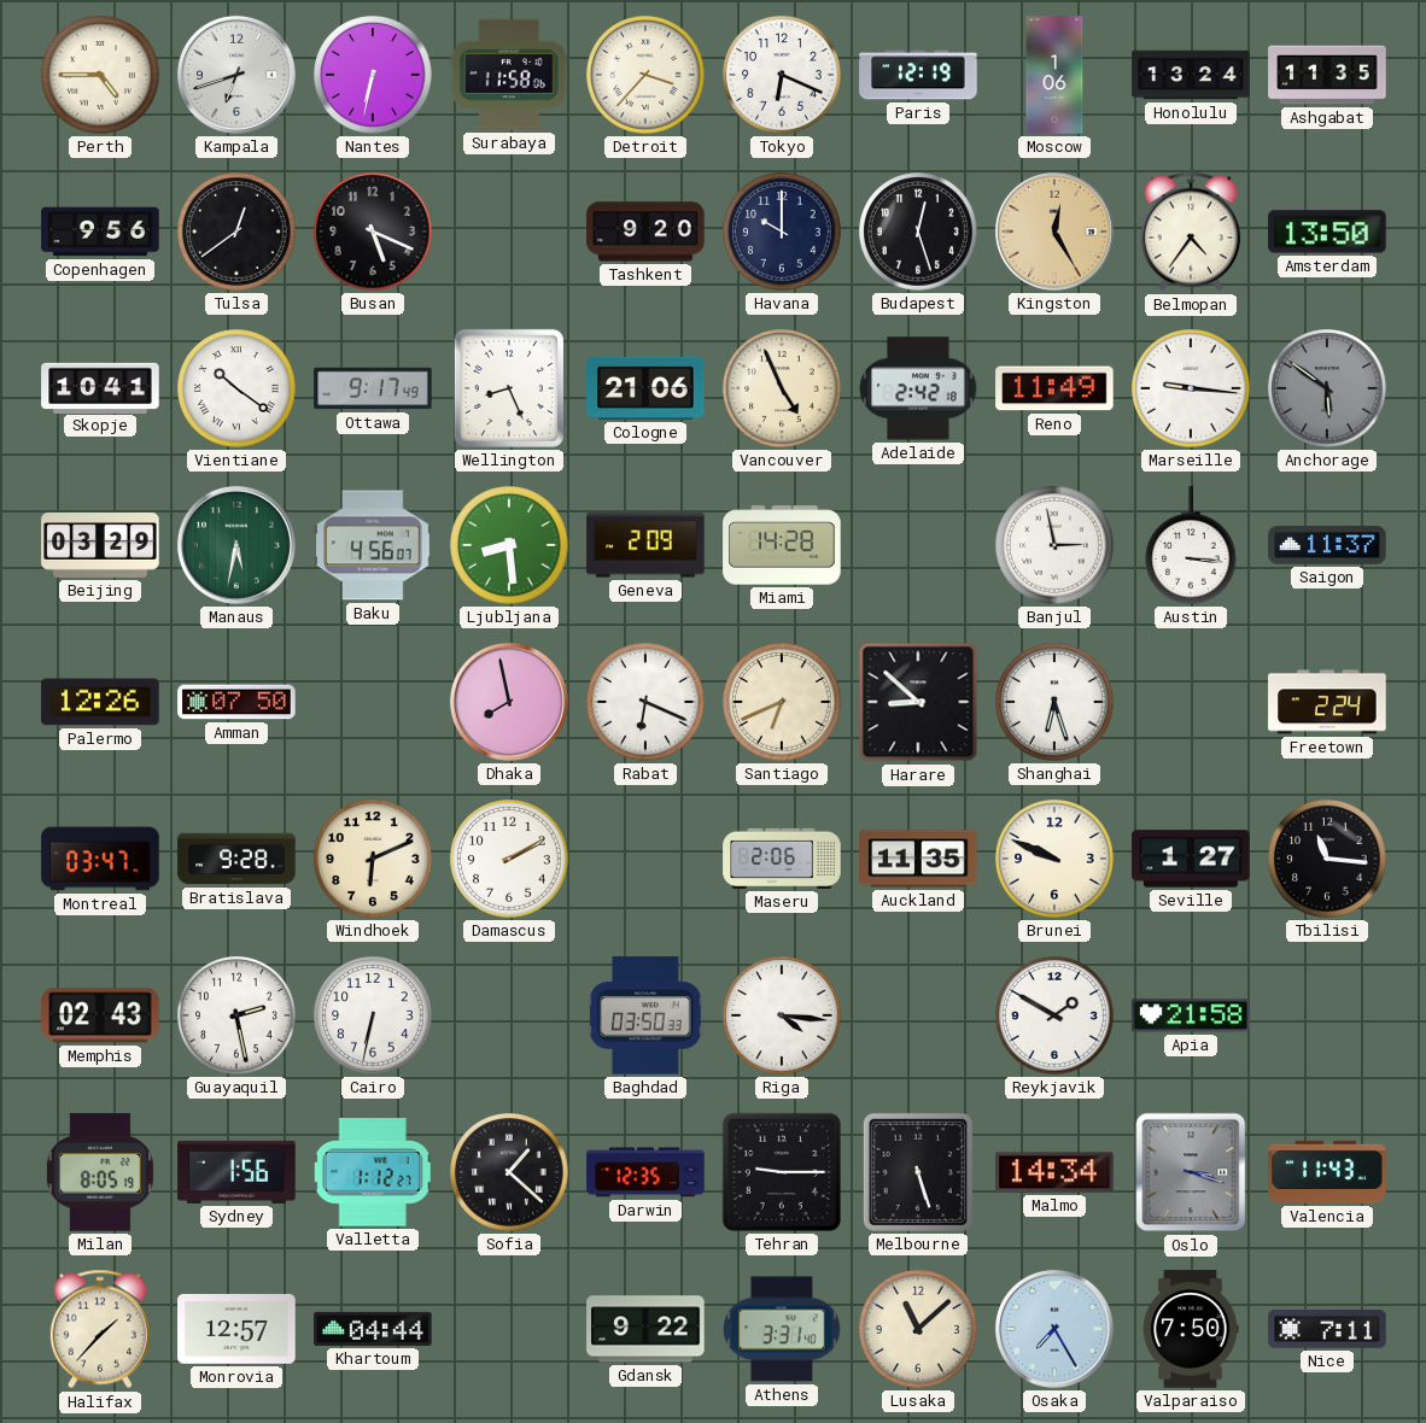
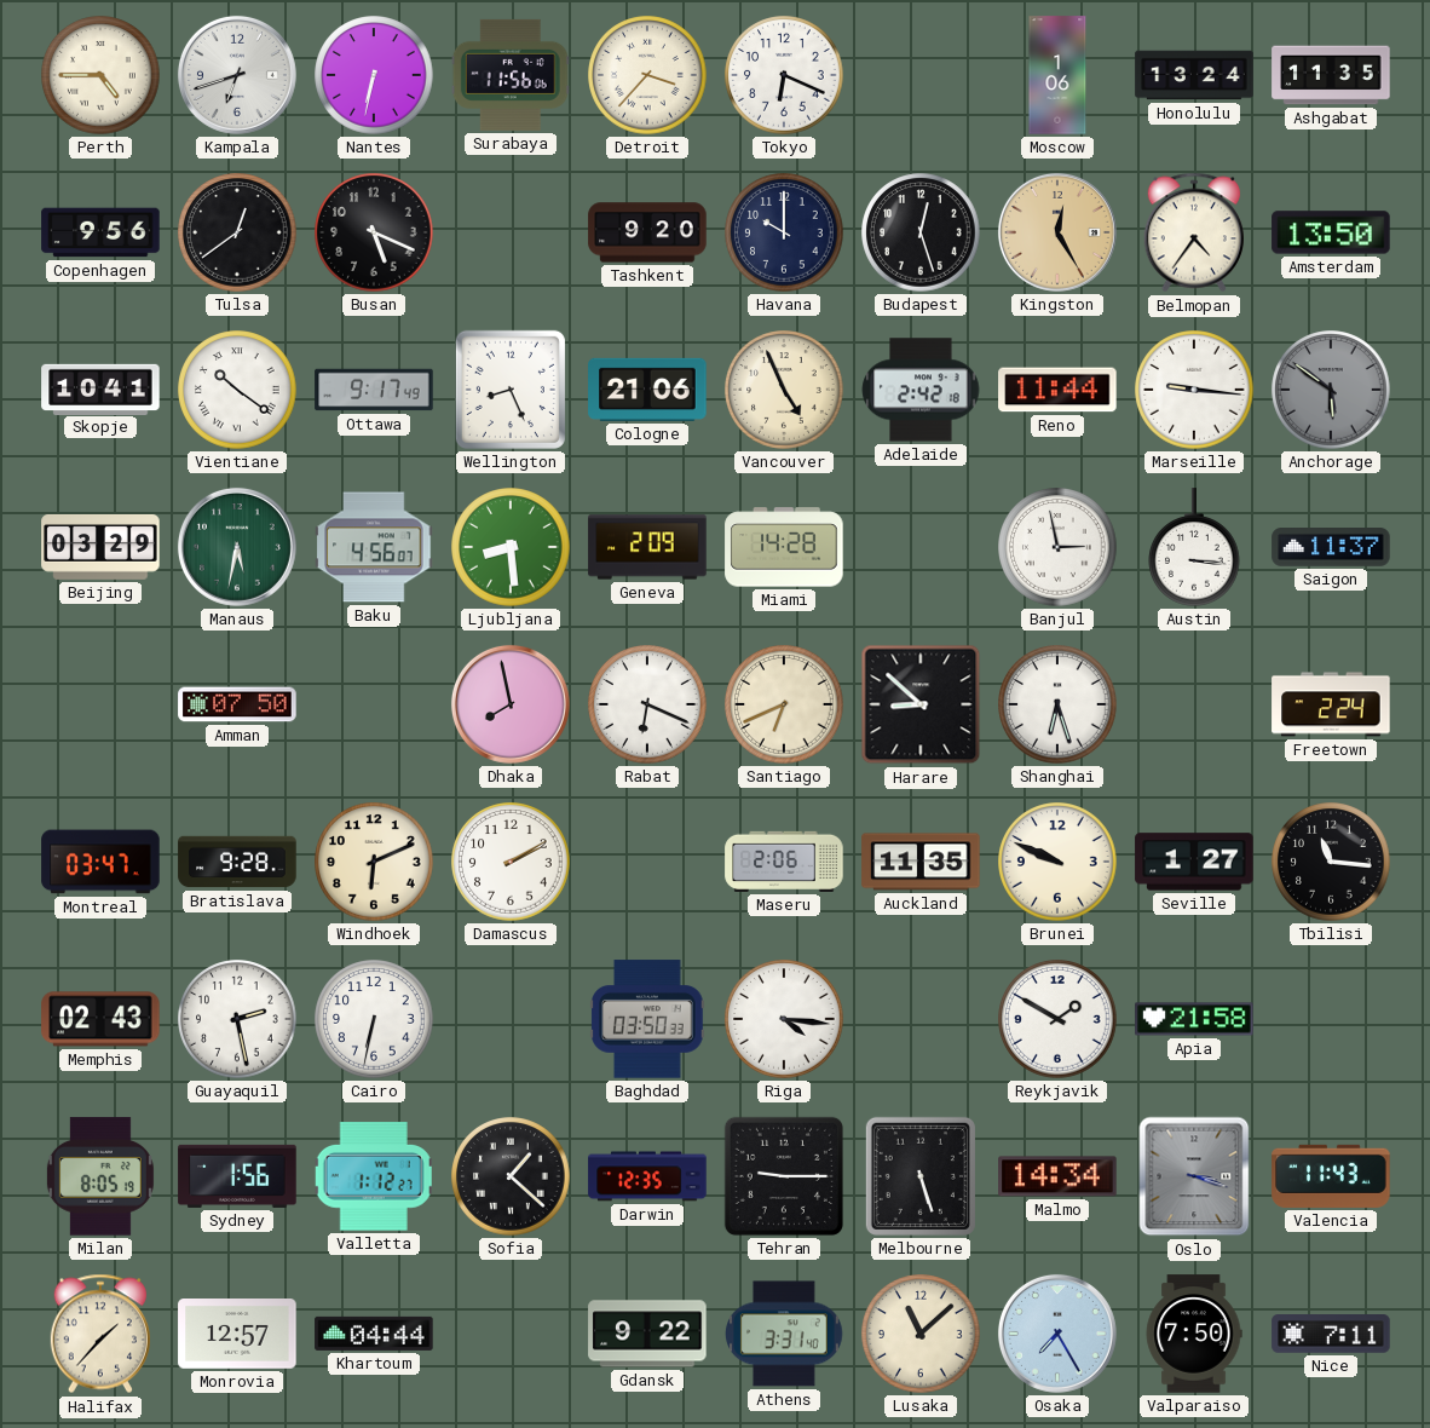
Surabaya: 11:58 -> 11:56
Paris: 12:19 -> none
Reno: 11:49 -> 11:44
Palermo: 12:26 -> none
